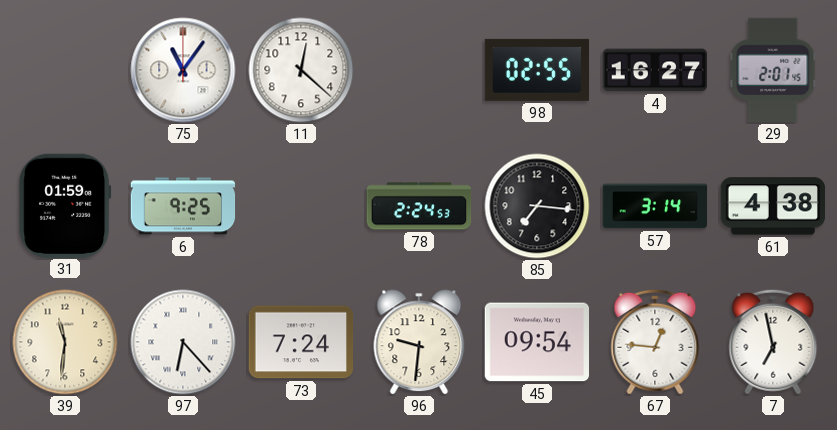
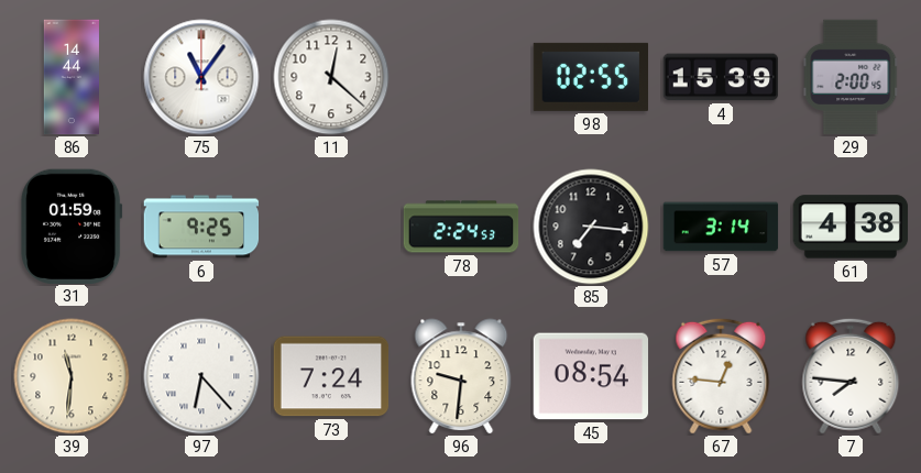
86: none -> 14:44
4: 16:27 -> 15:39
29: 2:01 -> 2:00
45: 09:54 -> 08:54
7: 6:58 -> 7:46
